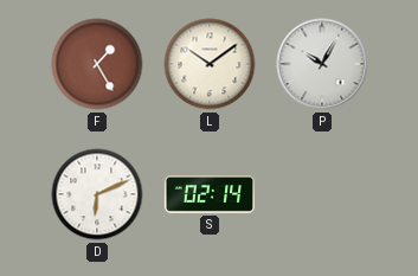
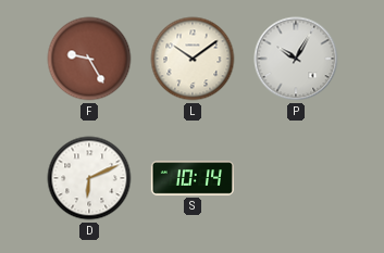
F: 1:25 -> 9:25
S: 02:14 -> 10:14
